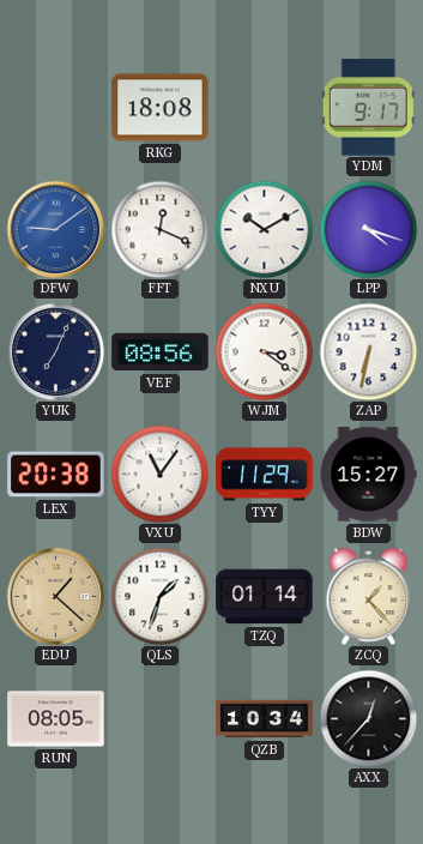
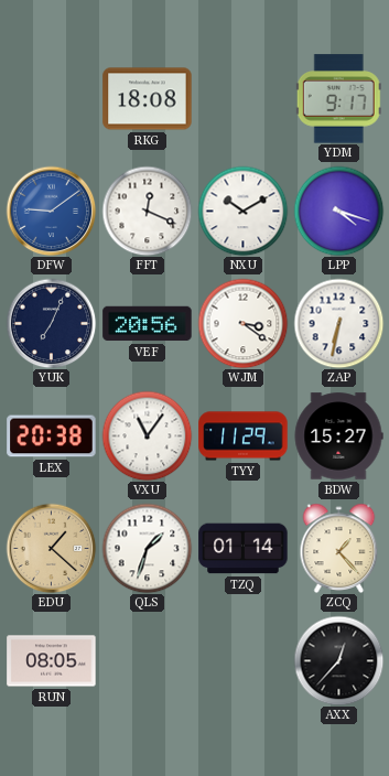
VEF: 08:56 -> 20:56
QZB: 10:34 -> none
